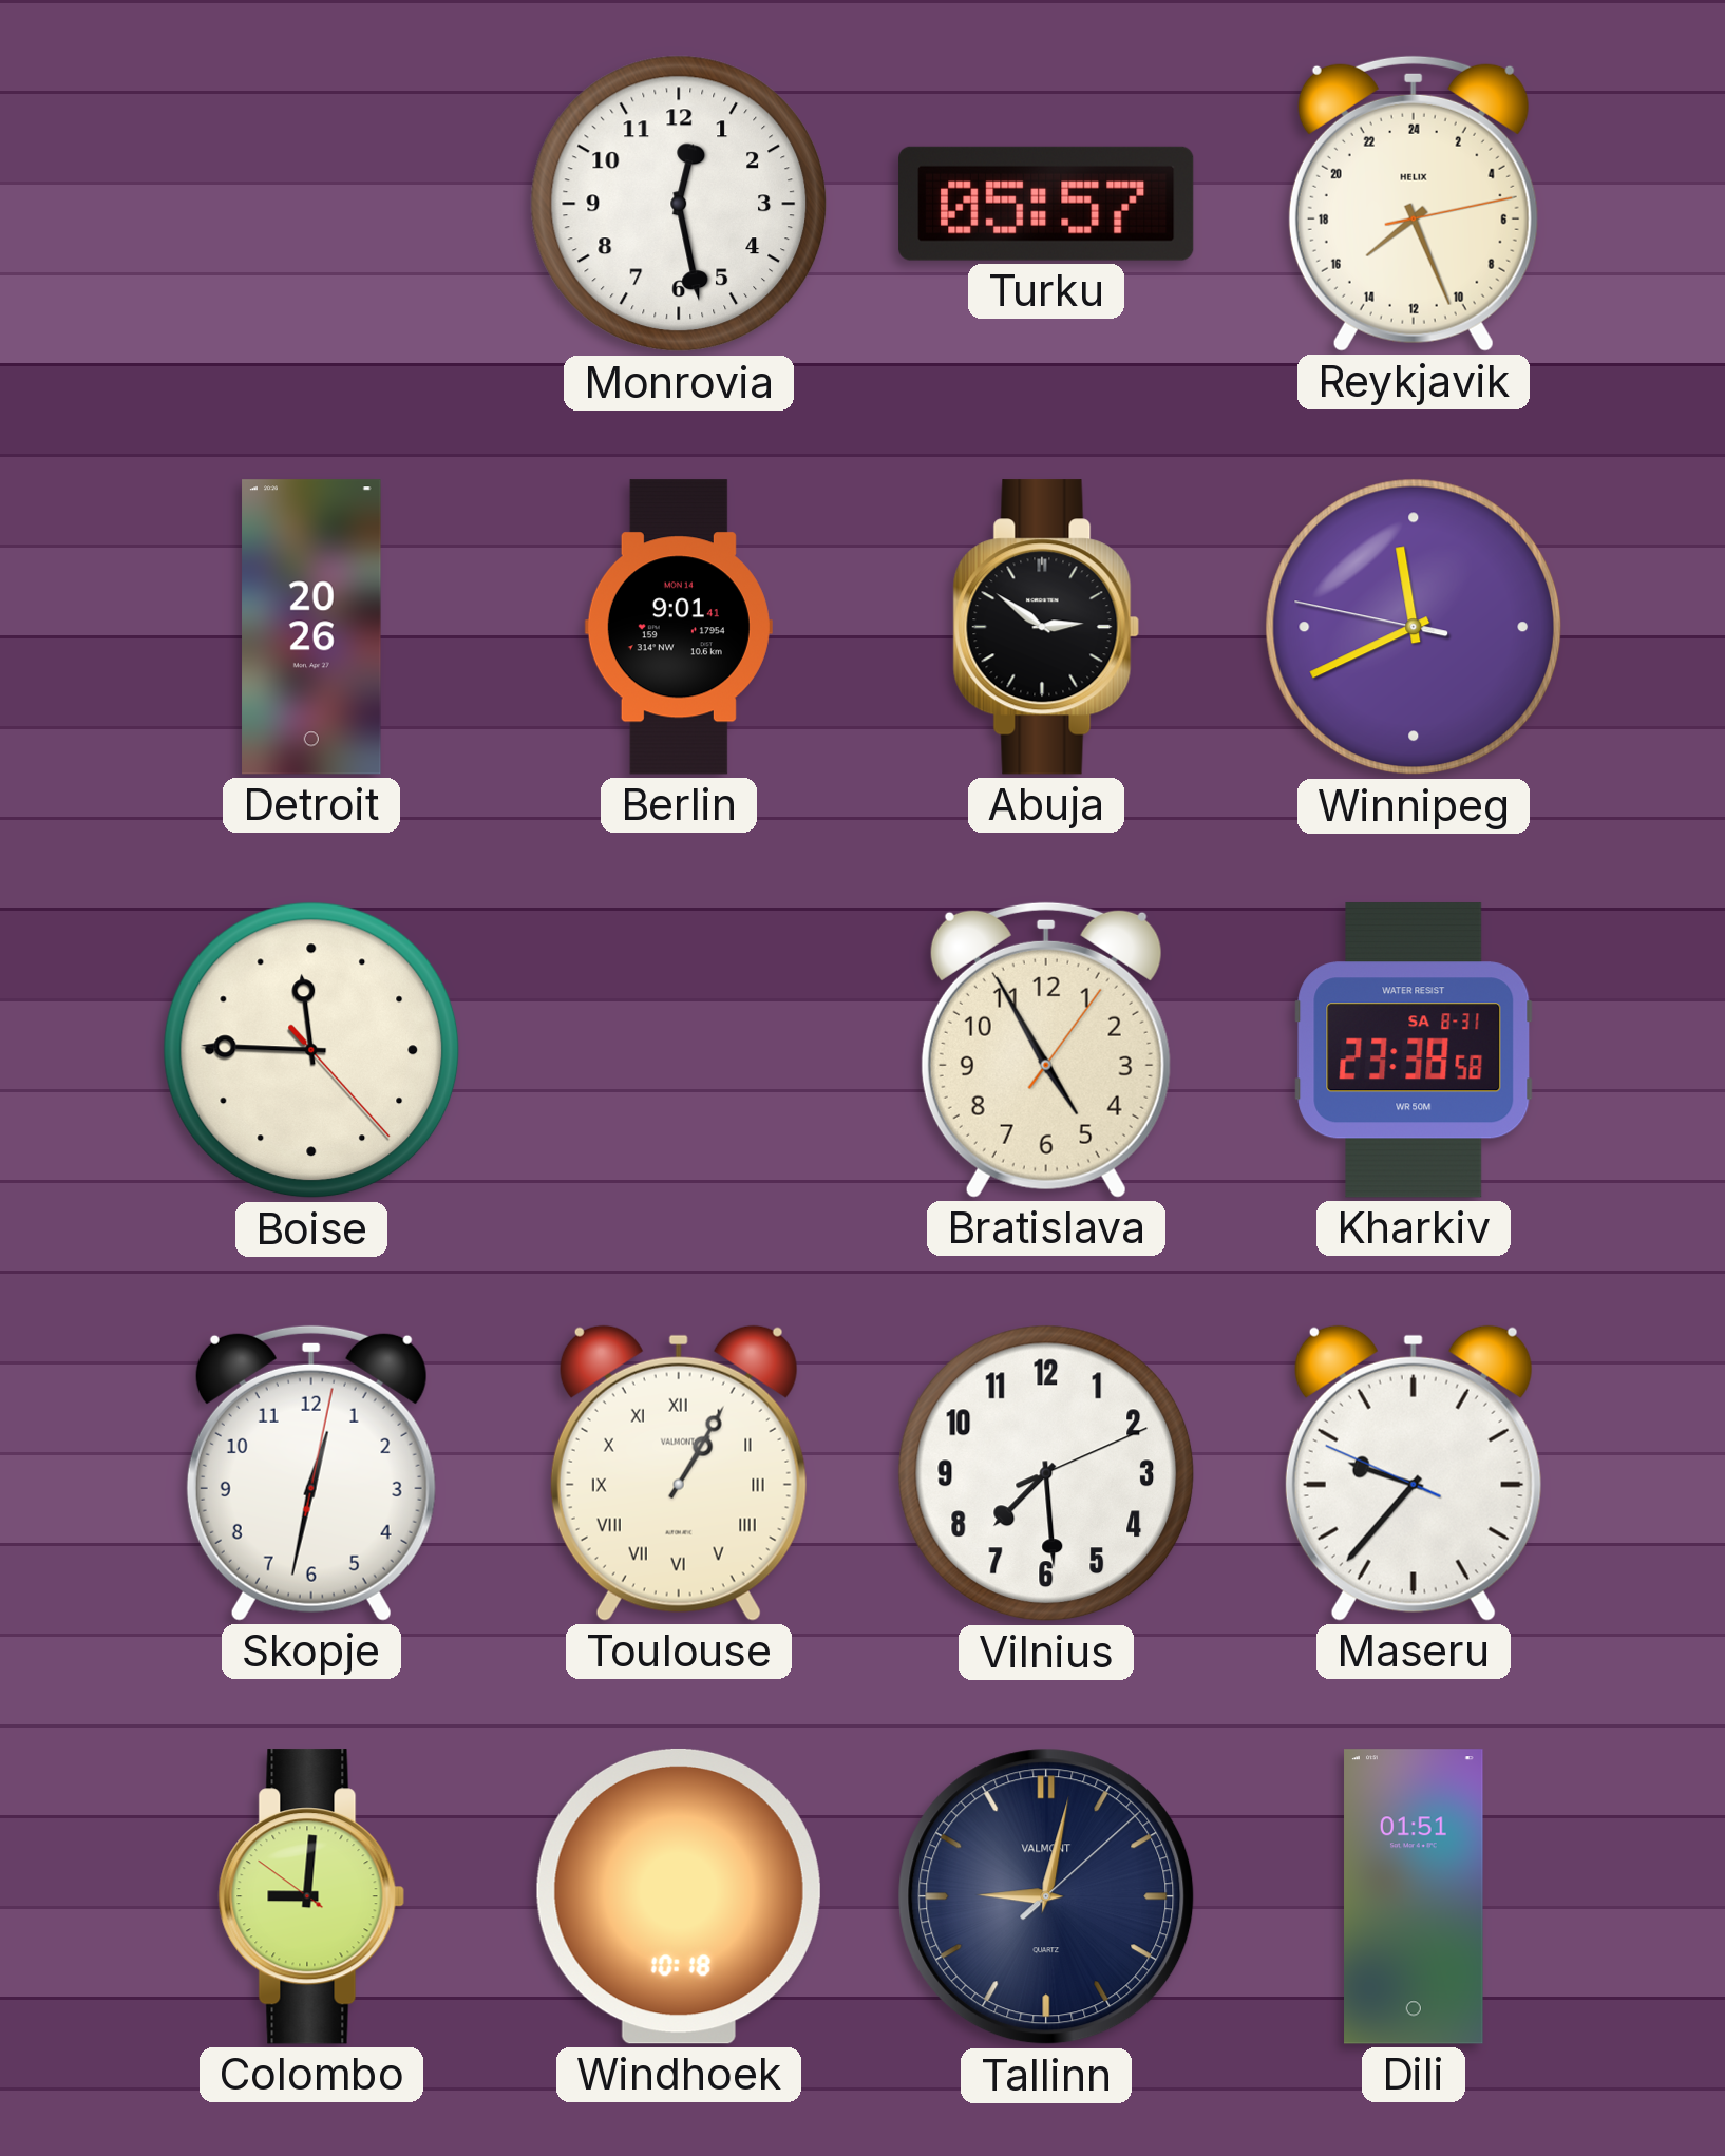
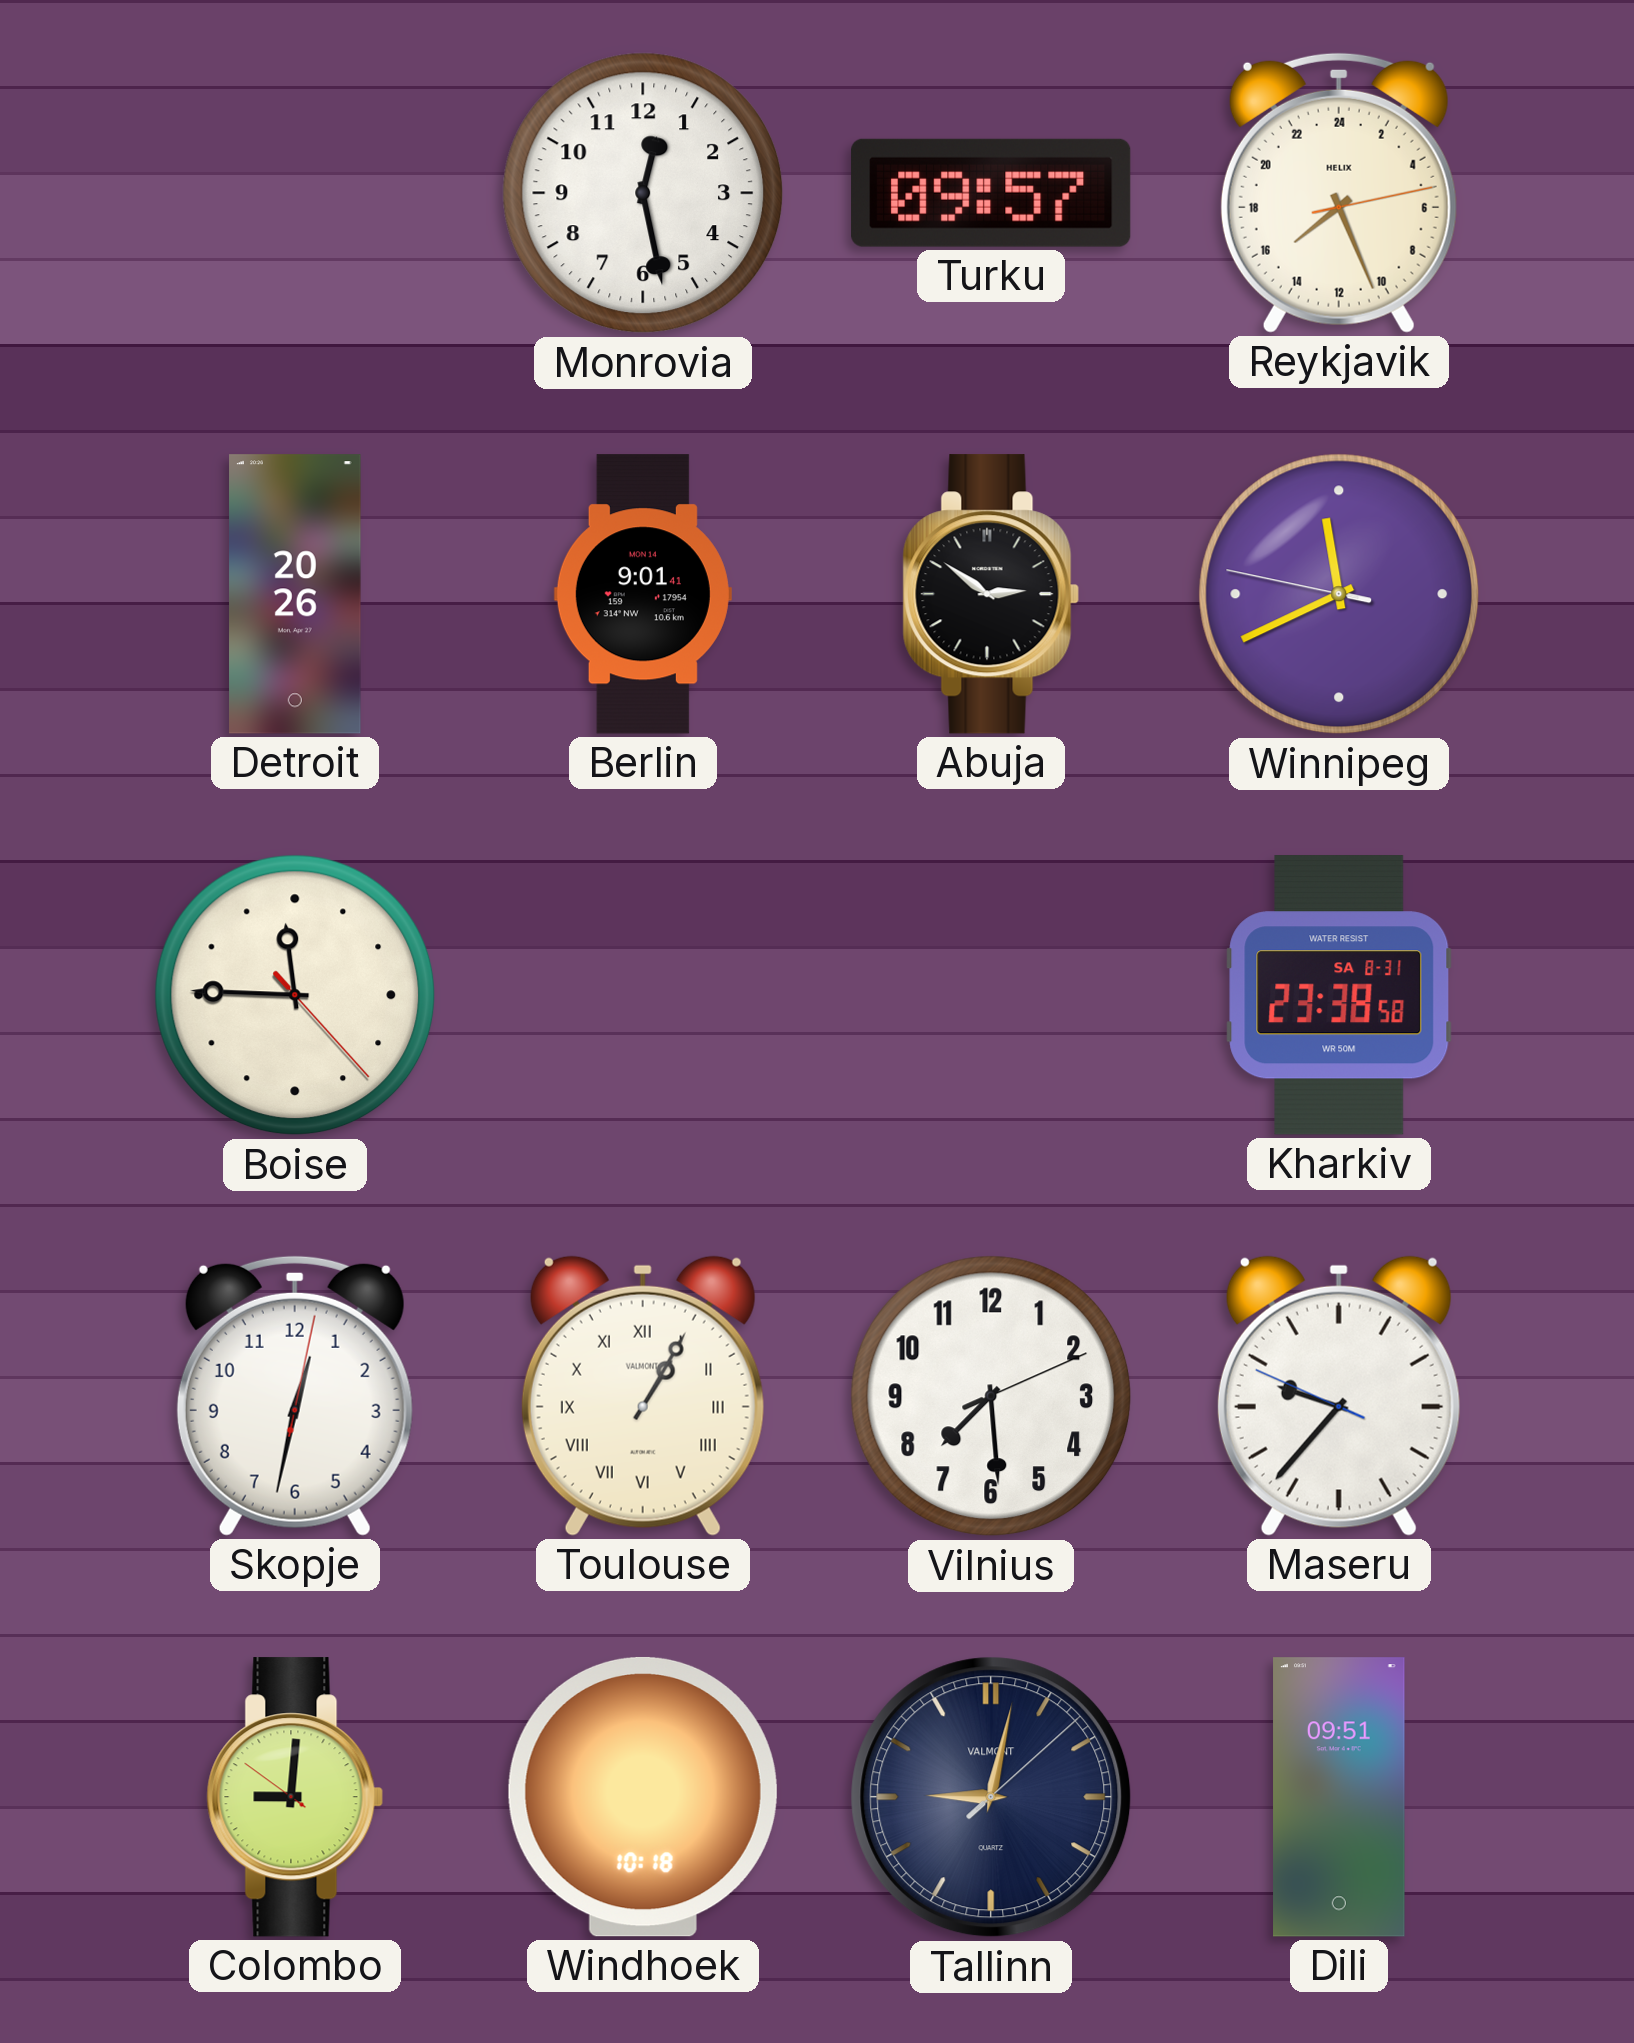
Turku: 05:57 -> 09:57
Bratislava: 4:55 -> none
Dili: 01:51 -> 09:51
